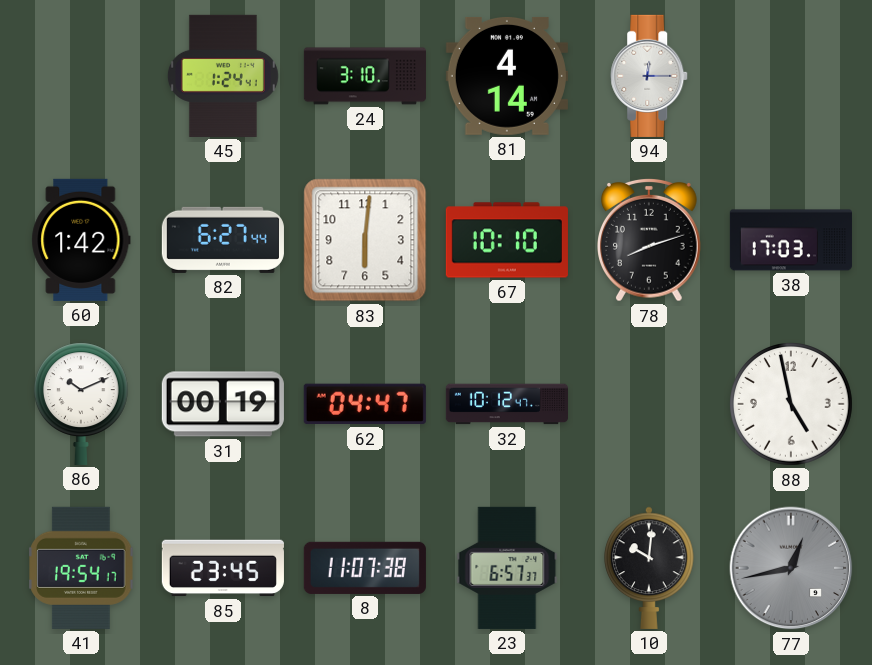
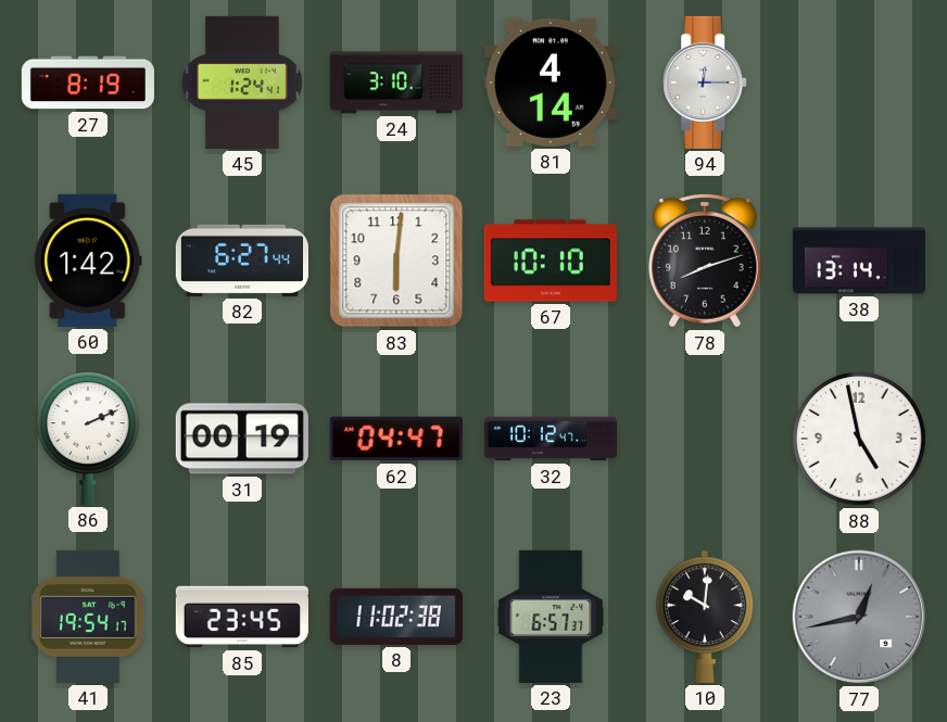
27: none -> 8:19
38: 17:03 -> 13:14
86: 10:11 -> 2:11
8: 11:07 -> 11:02
